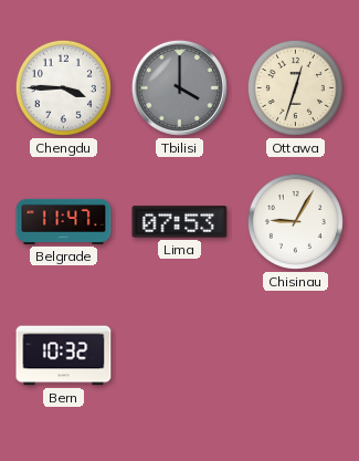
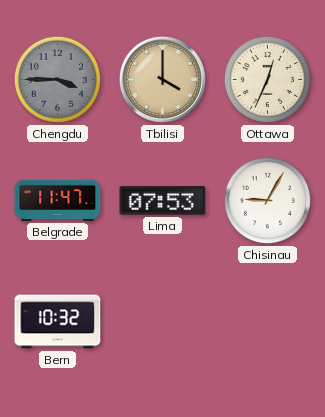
Chengdu dial: white -> grey
Tbilisi dial: grey -> champagne
Ottawa: 12:33 -> 12:34
